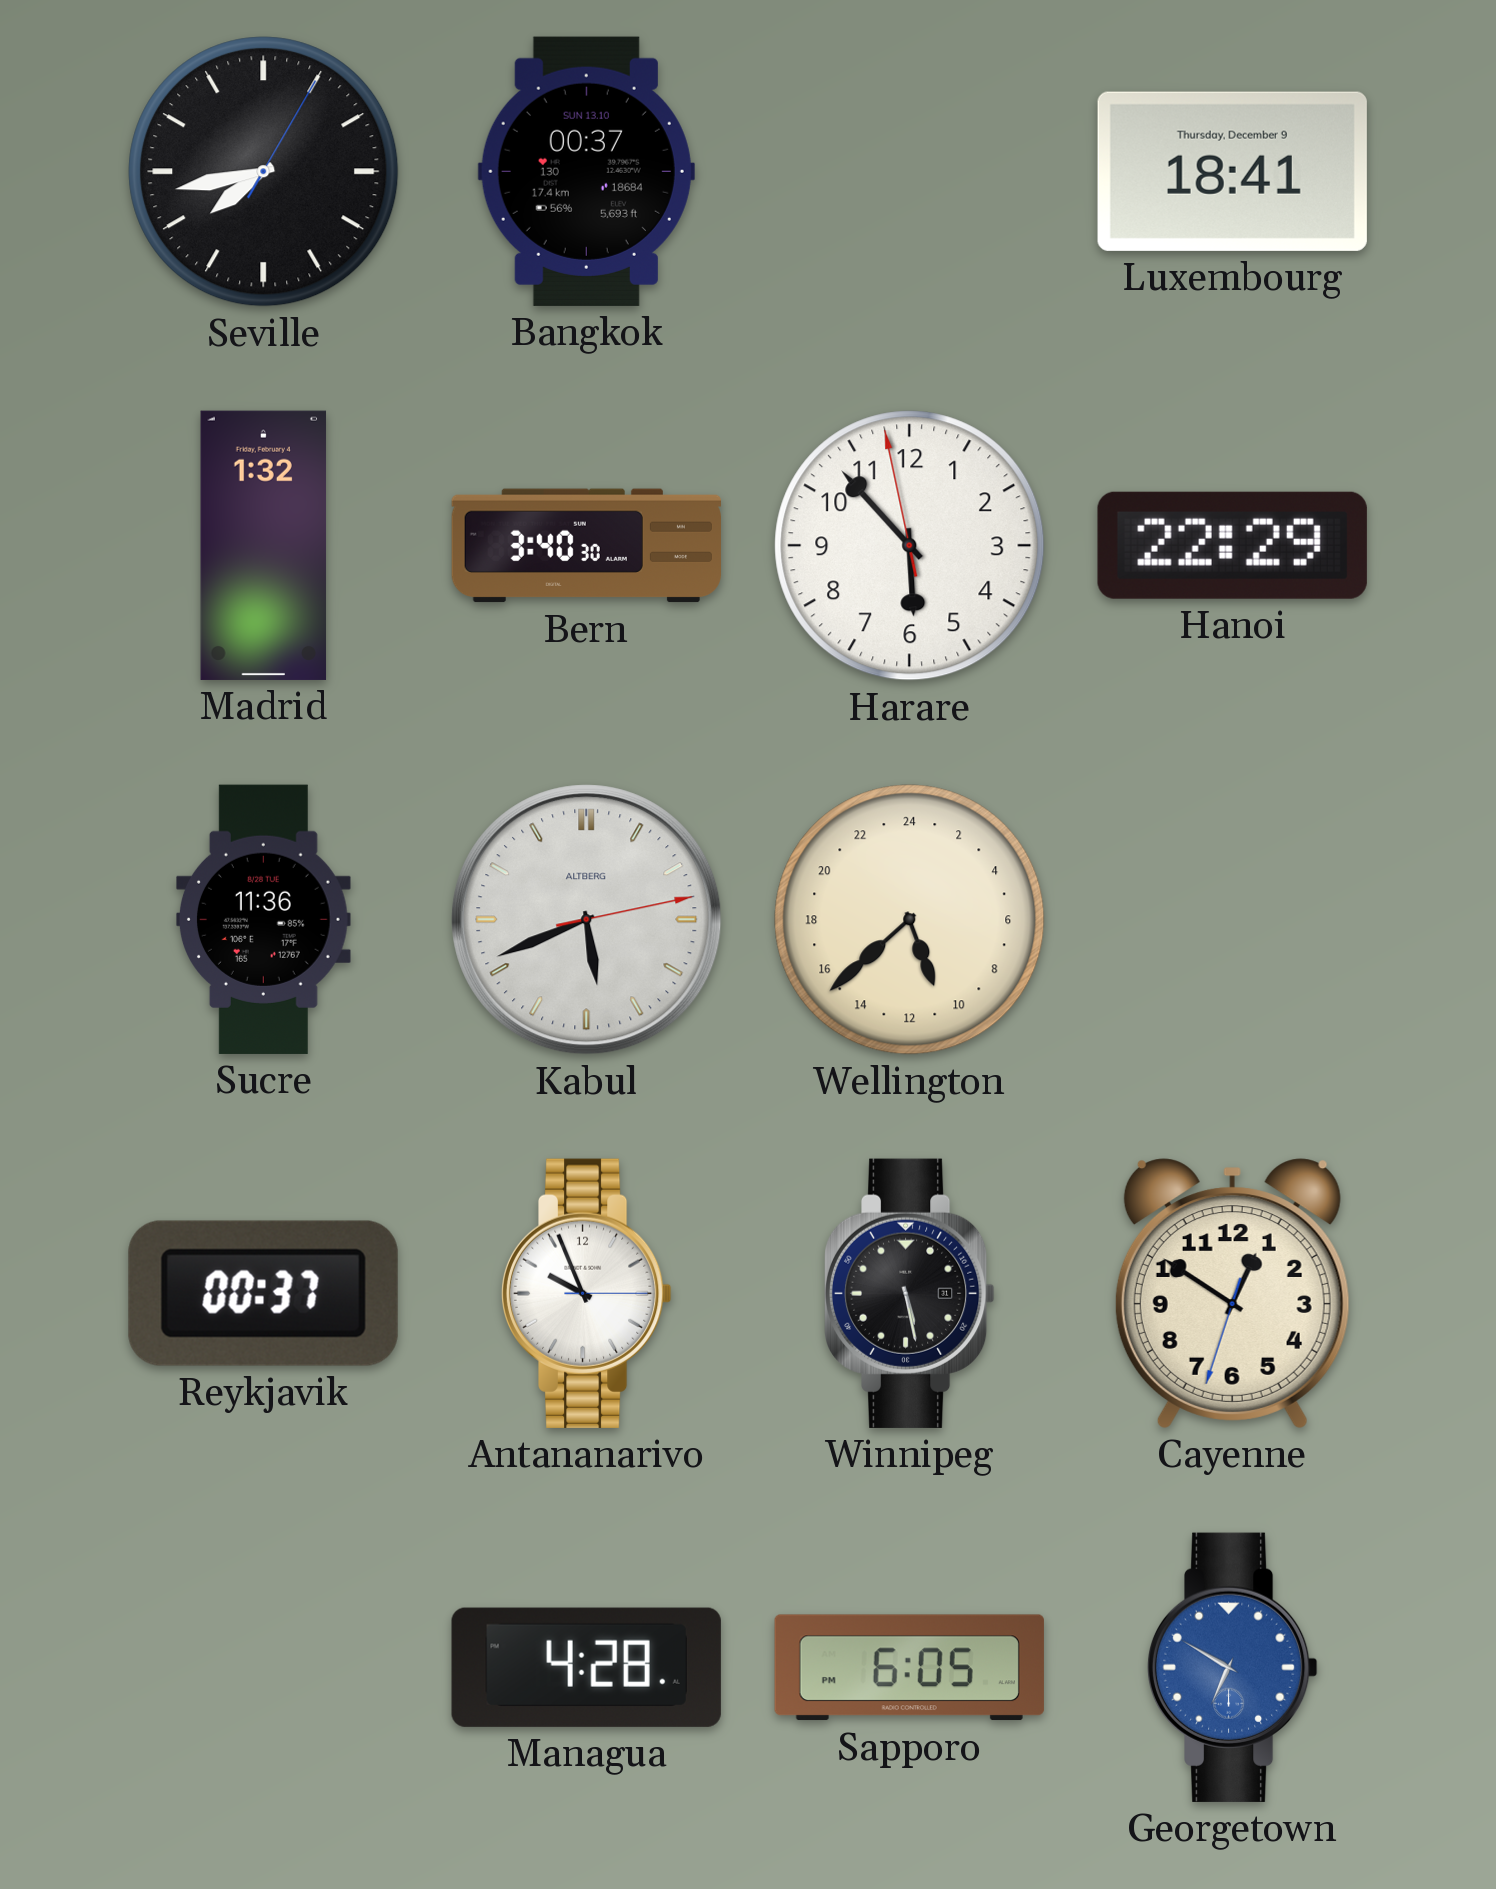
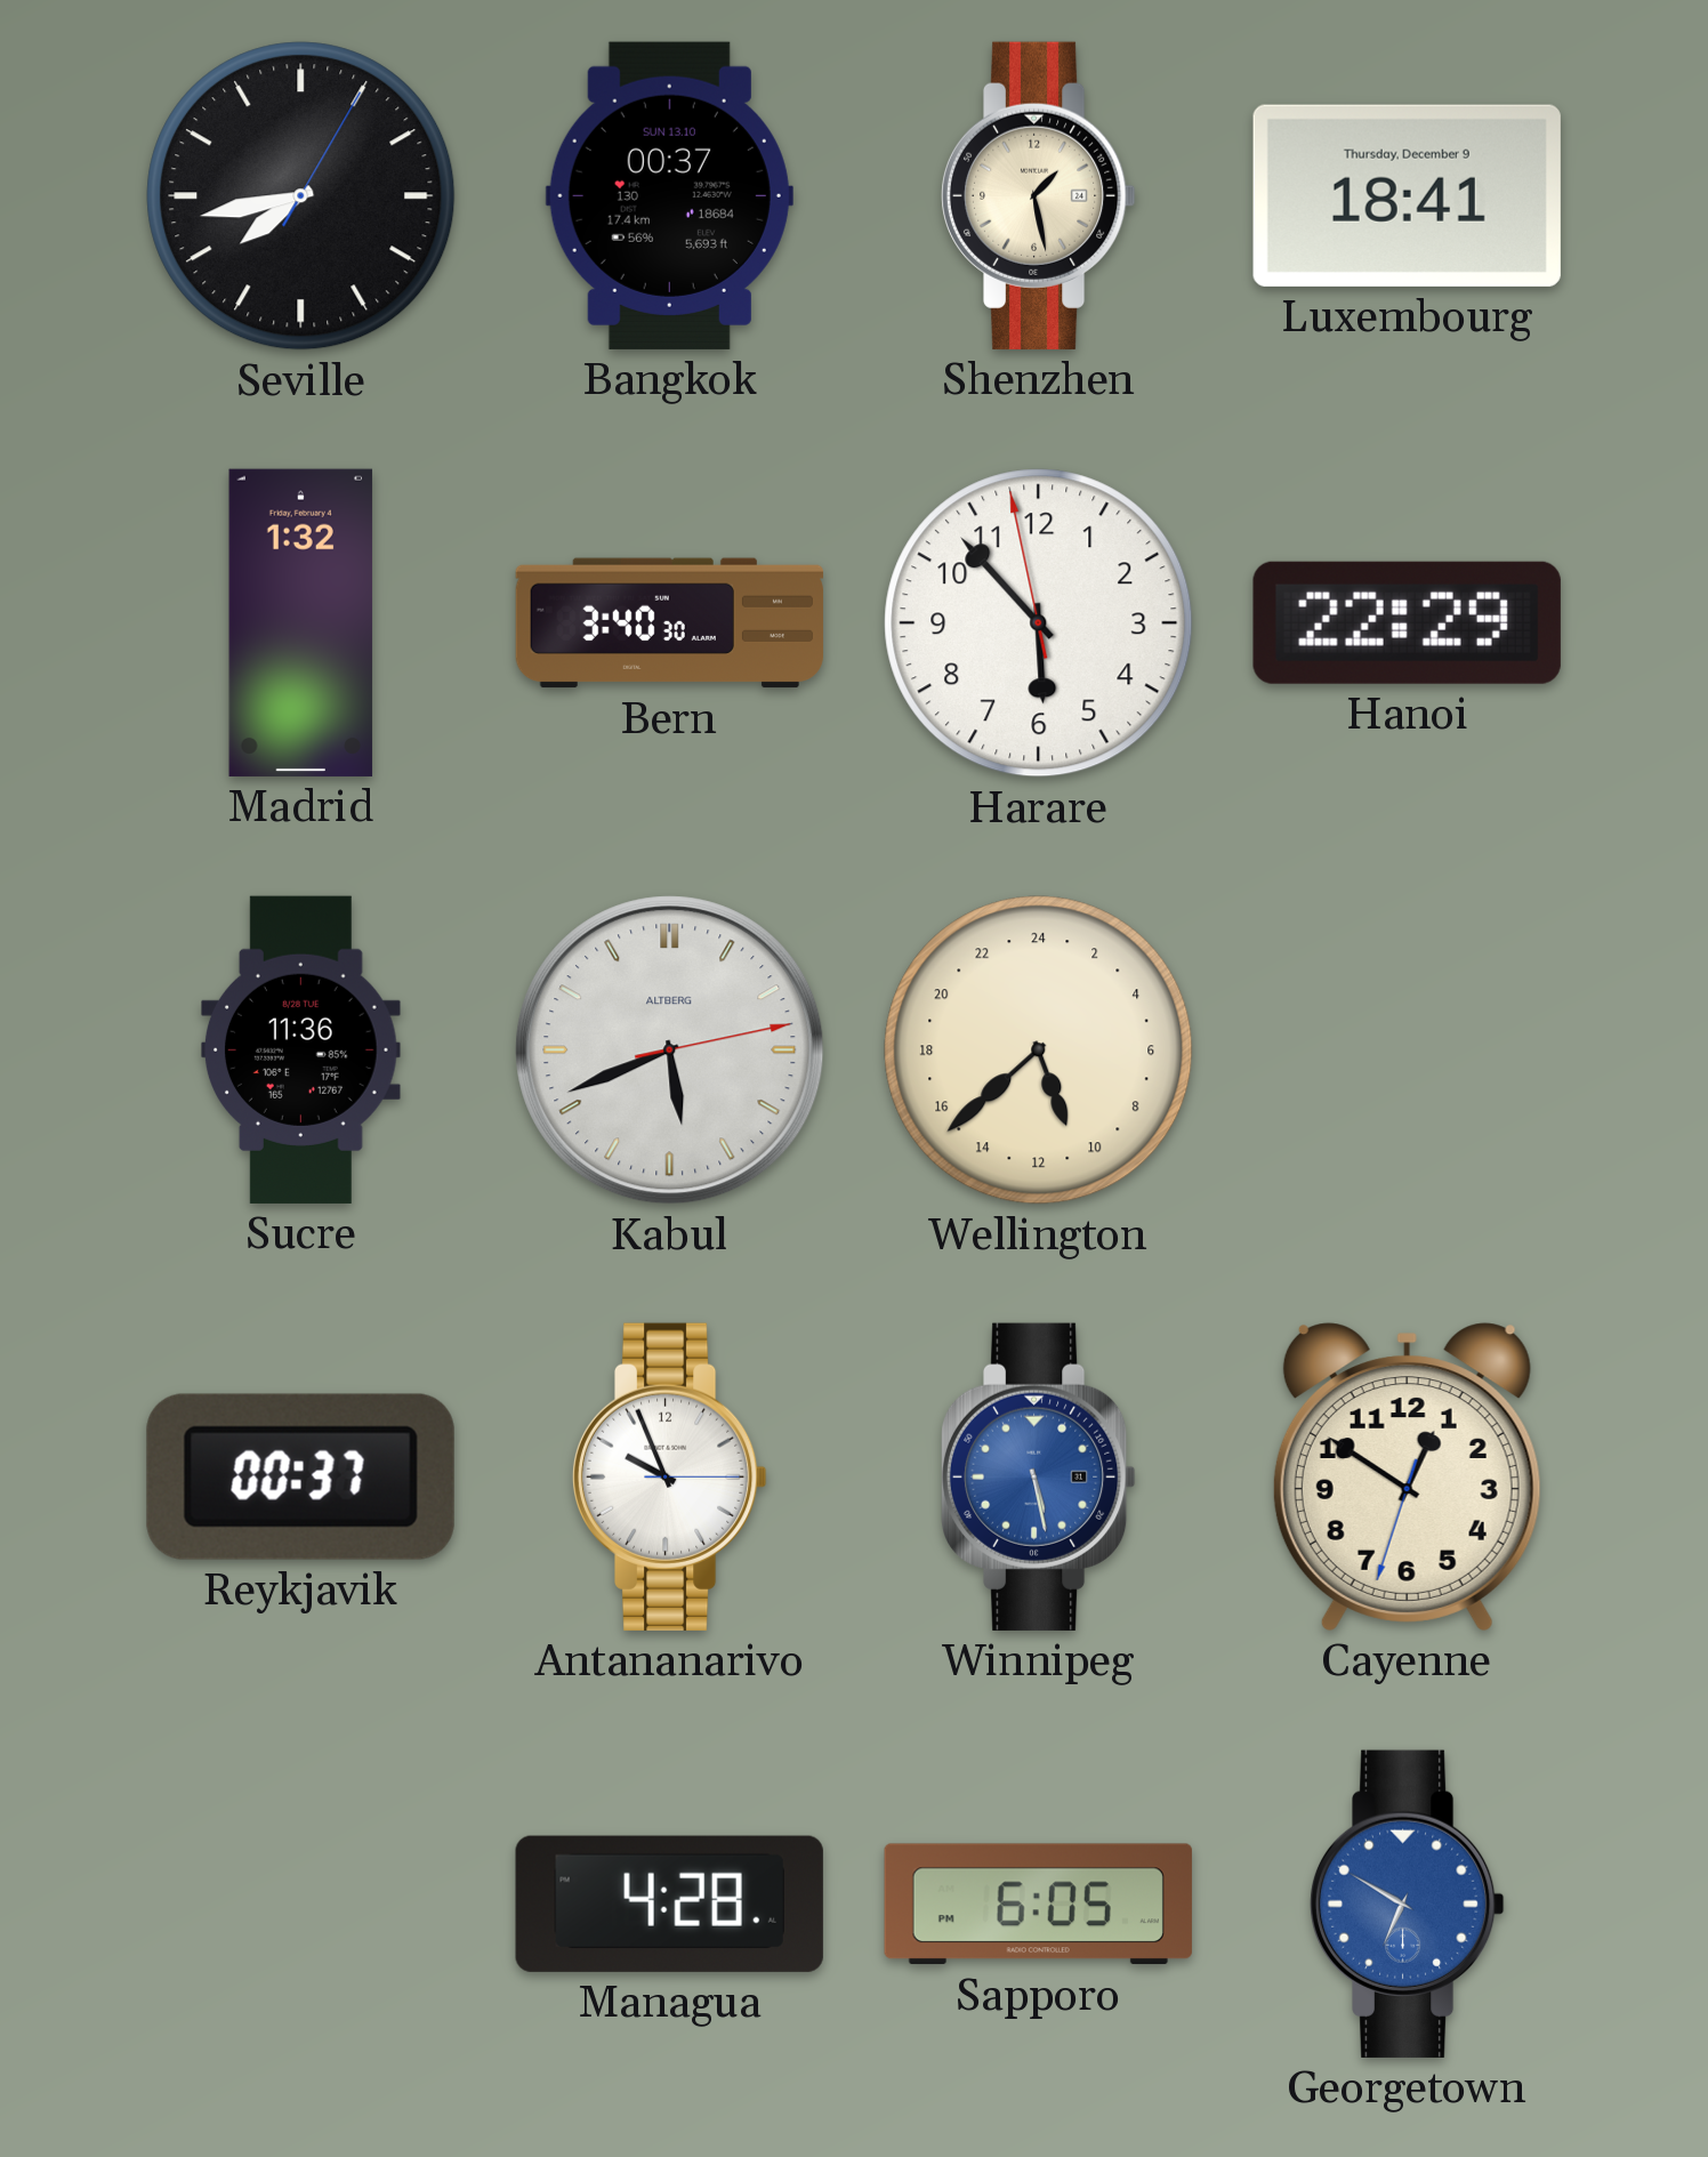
Shenzhen: none -> 1:28
Winnipeg dial: black -> blue
